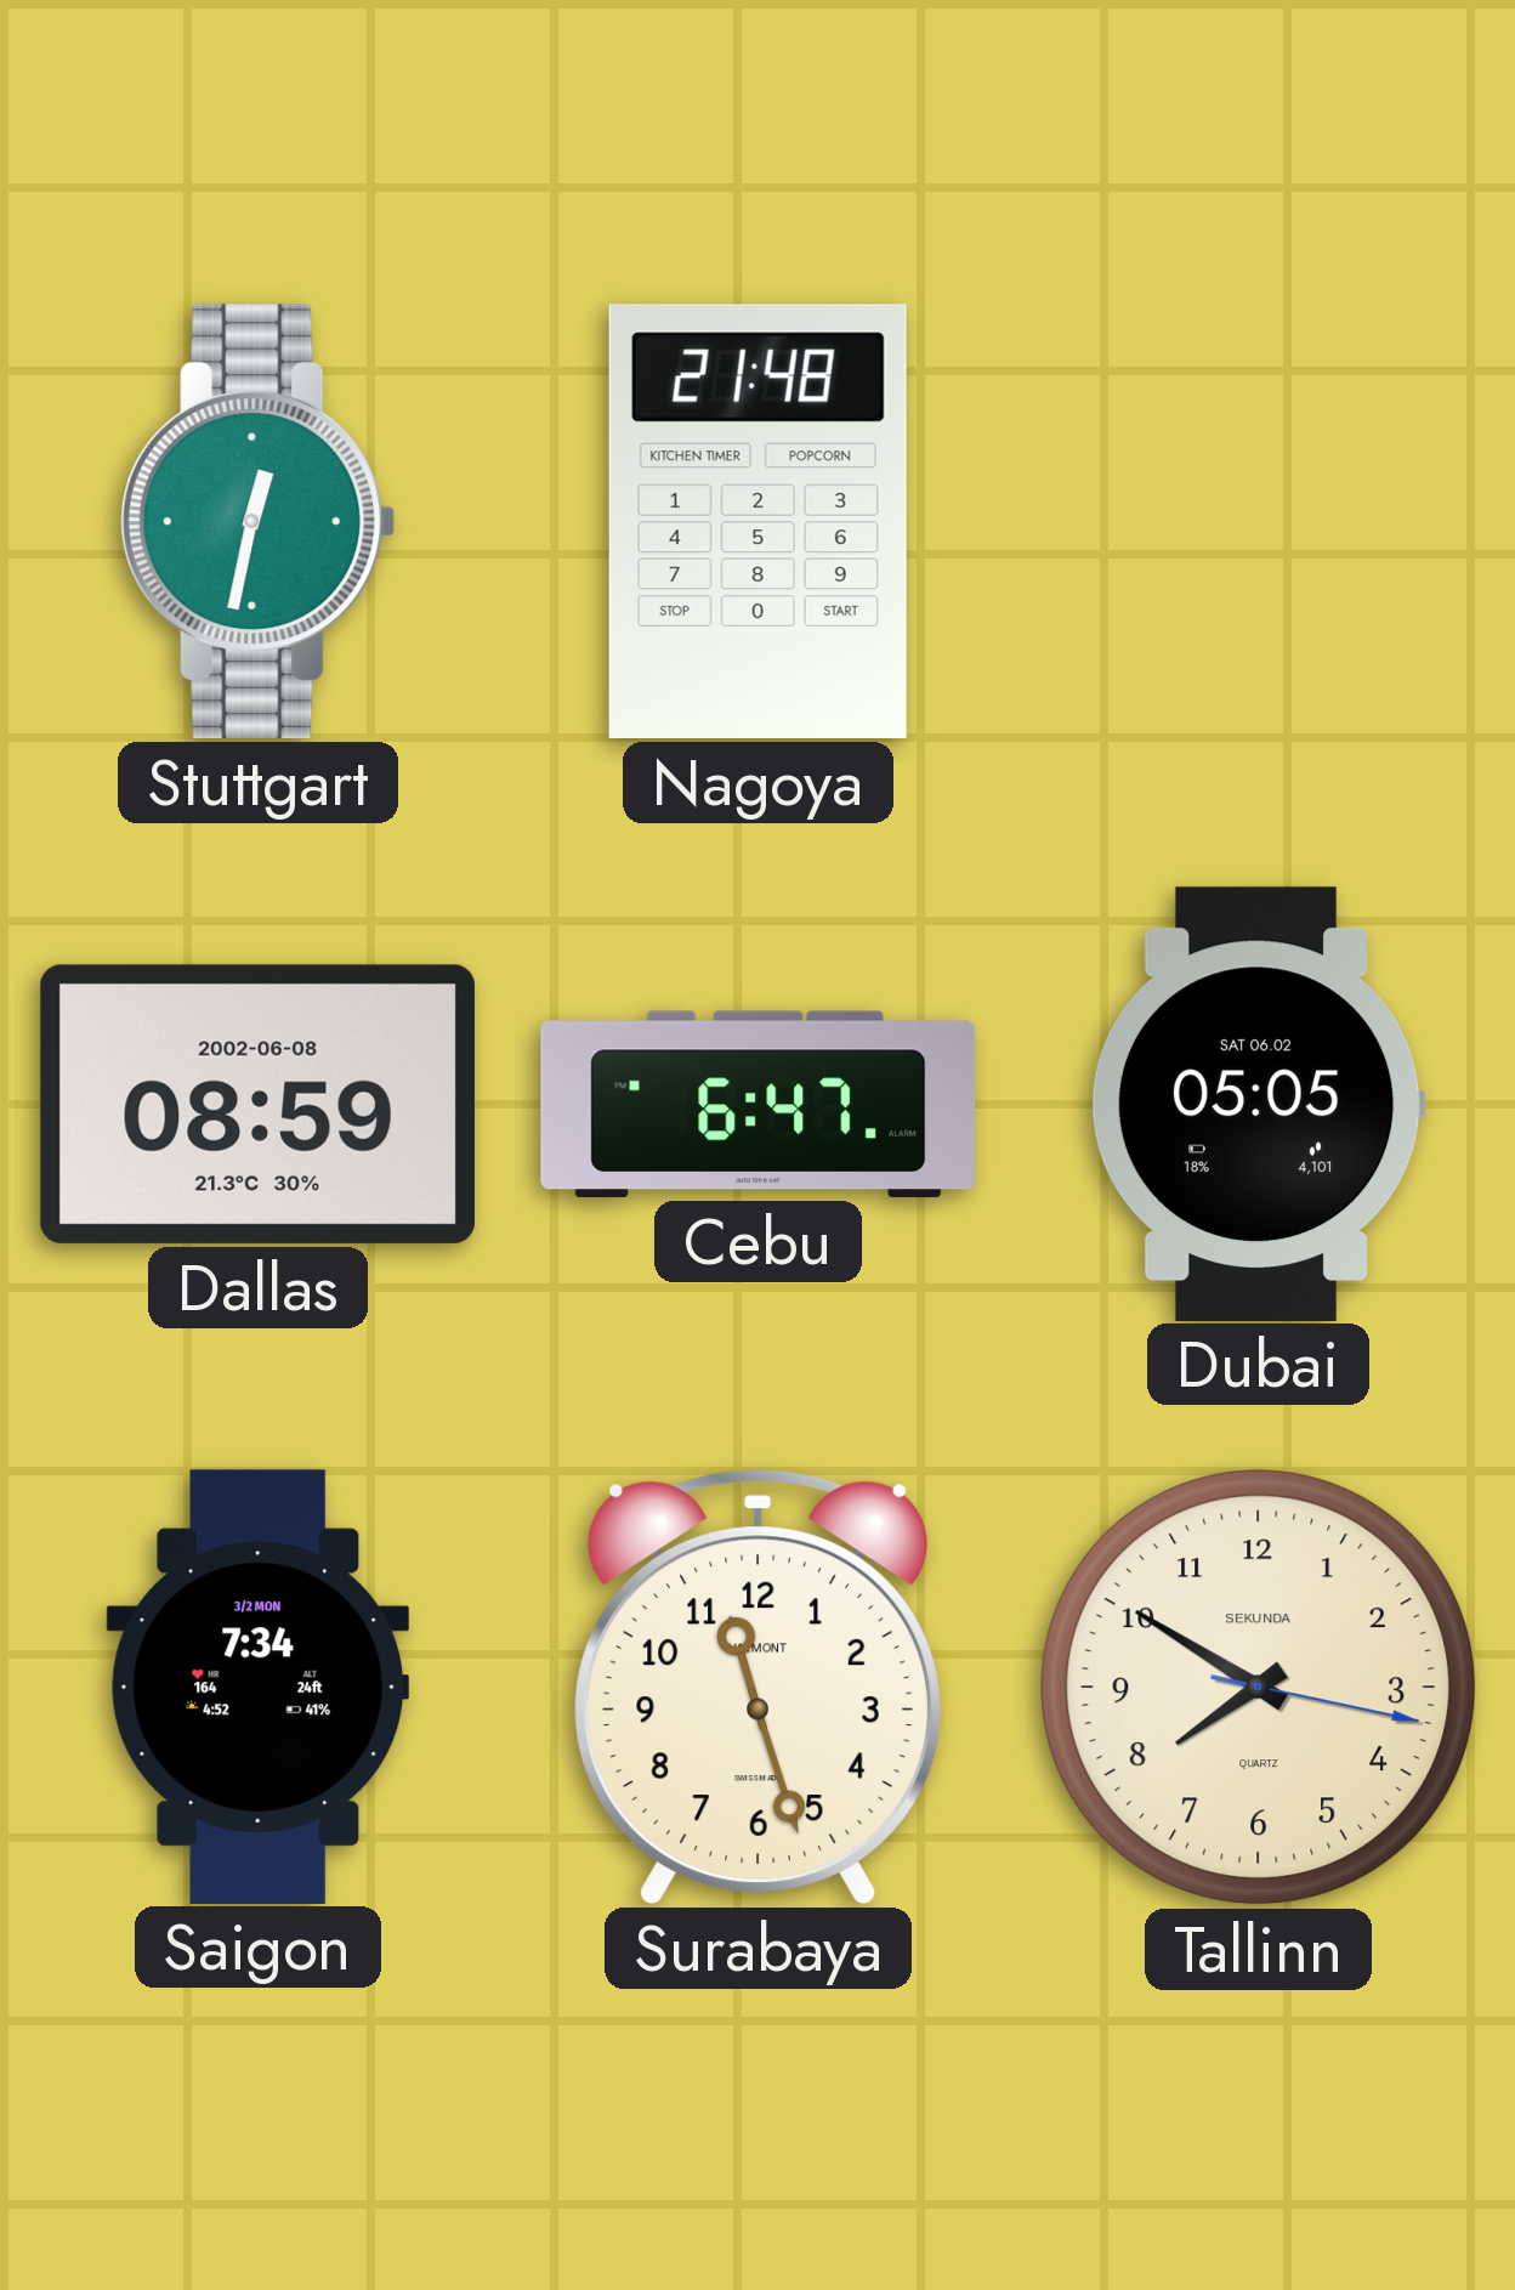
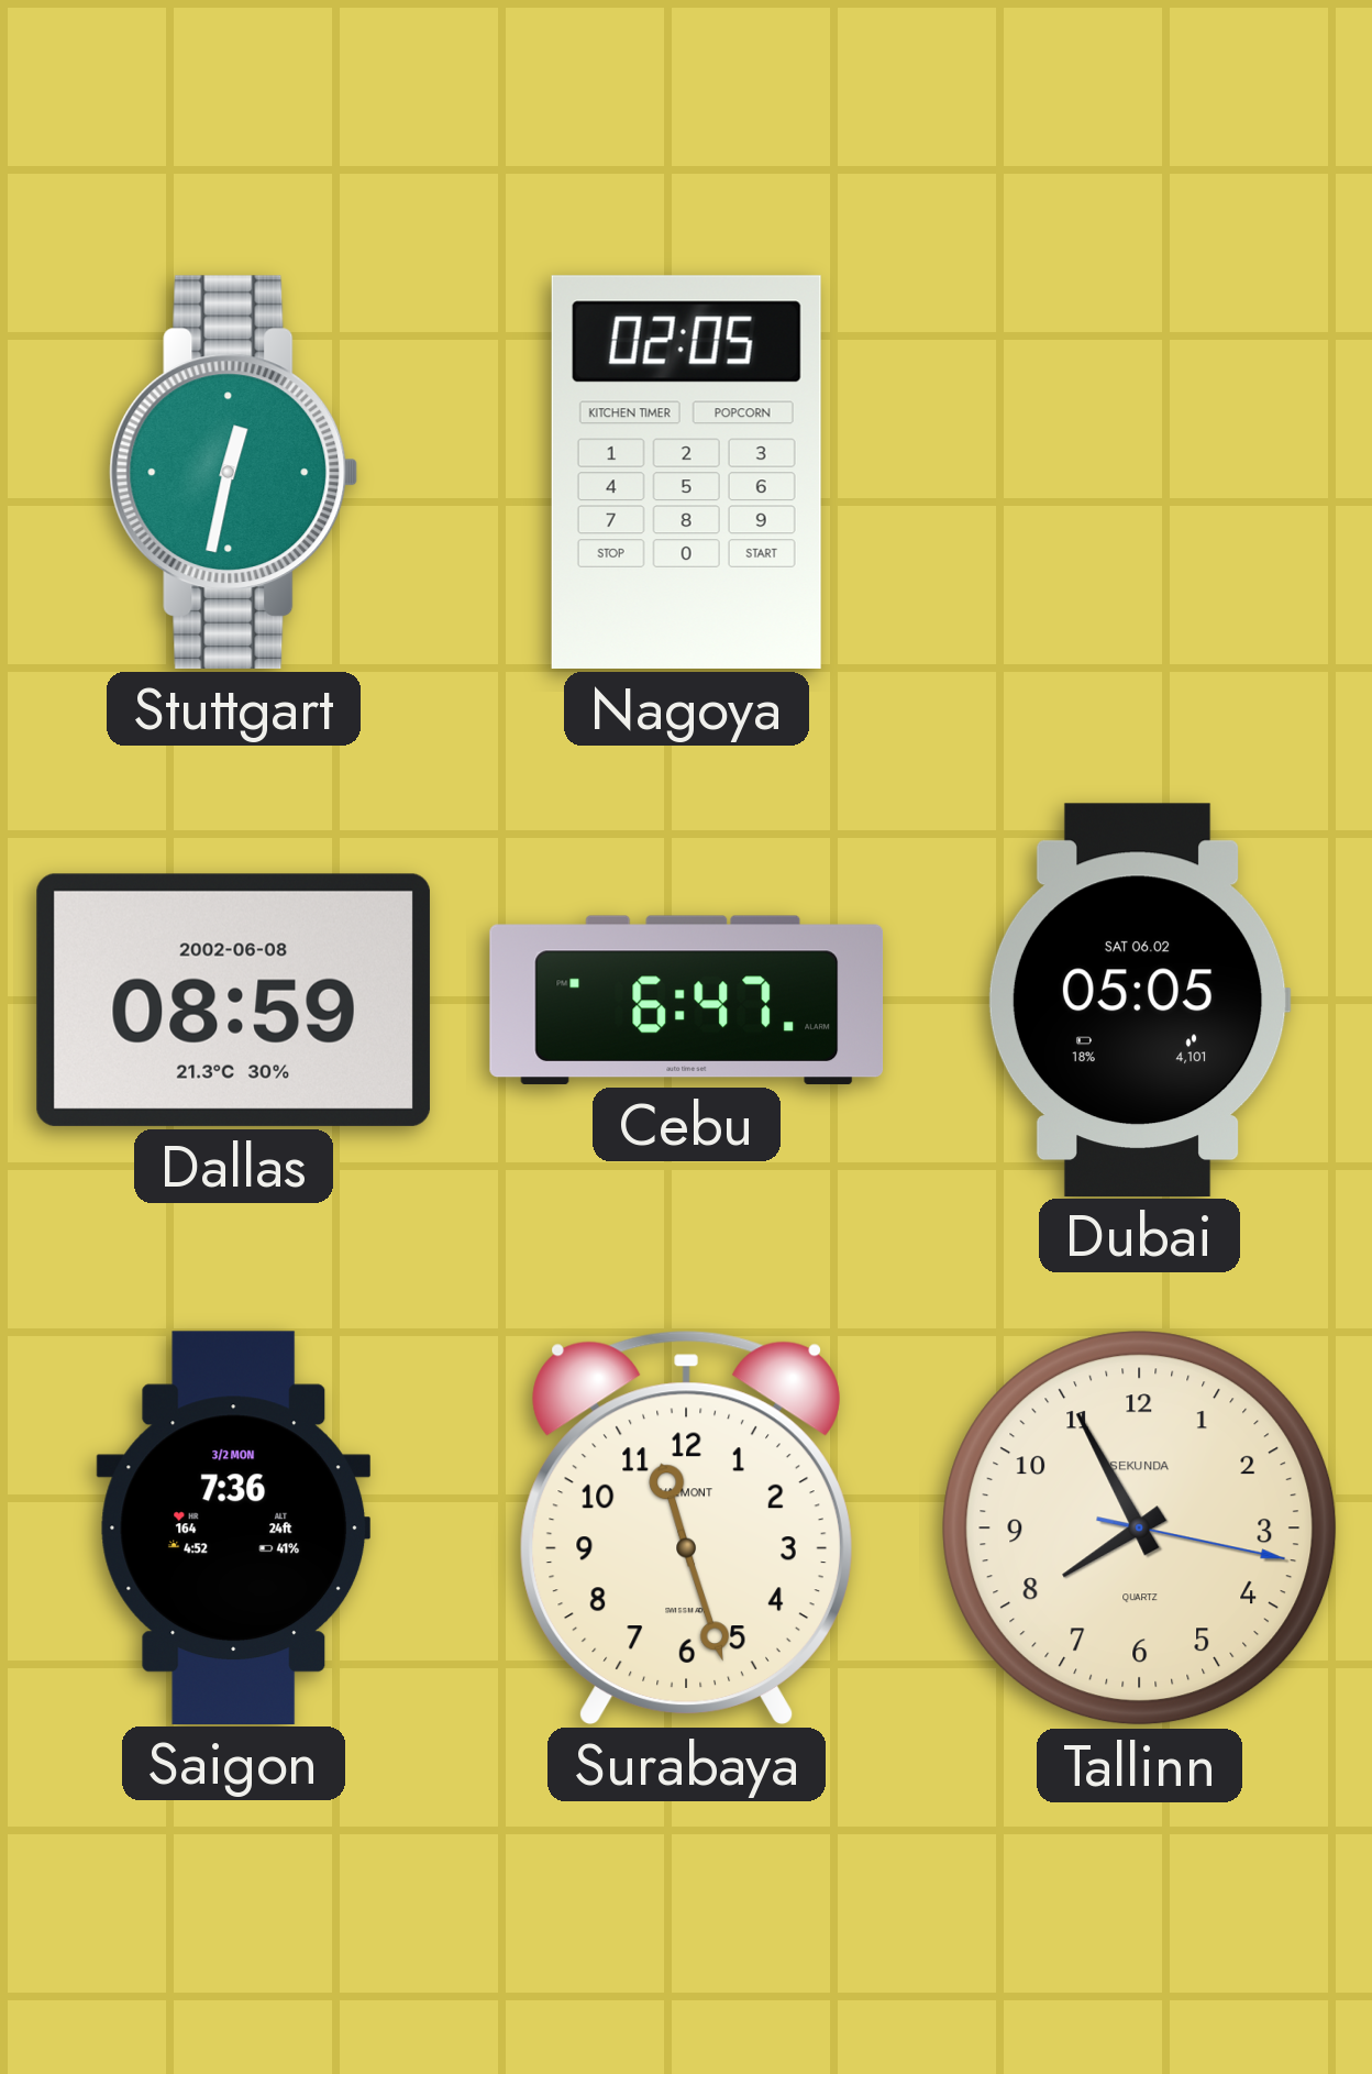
Nagoya: 21:48 -> 02:05
Saigon: 7:34 -> 7:36
Tallinn: 7:50 -> 7:55
